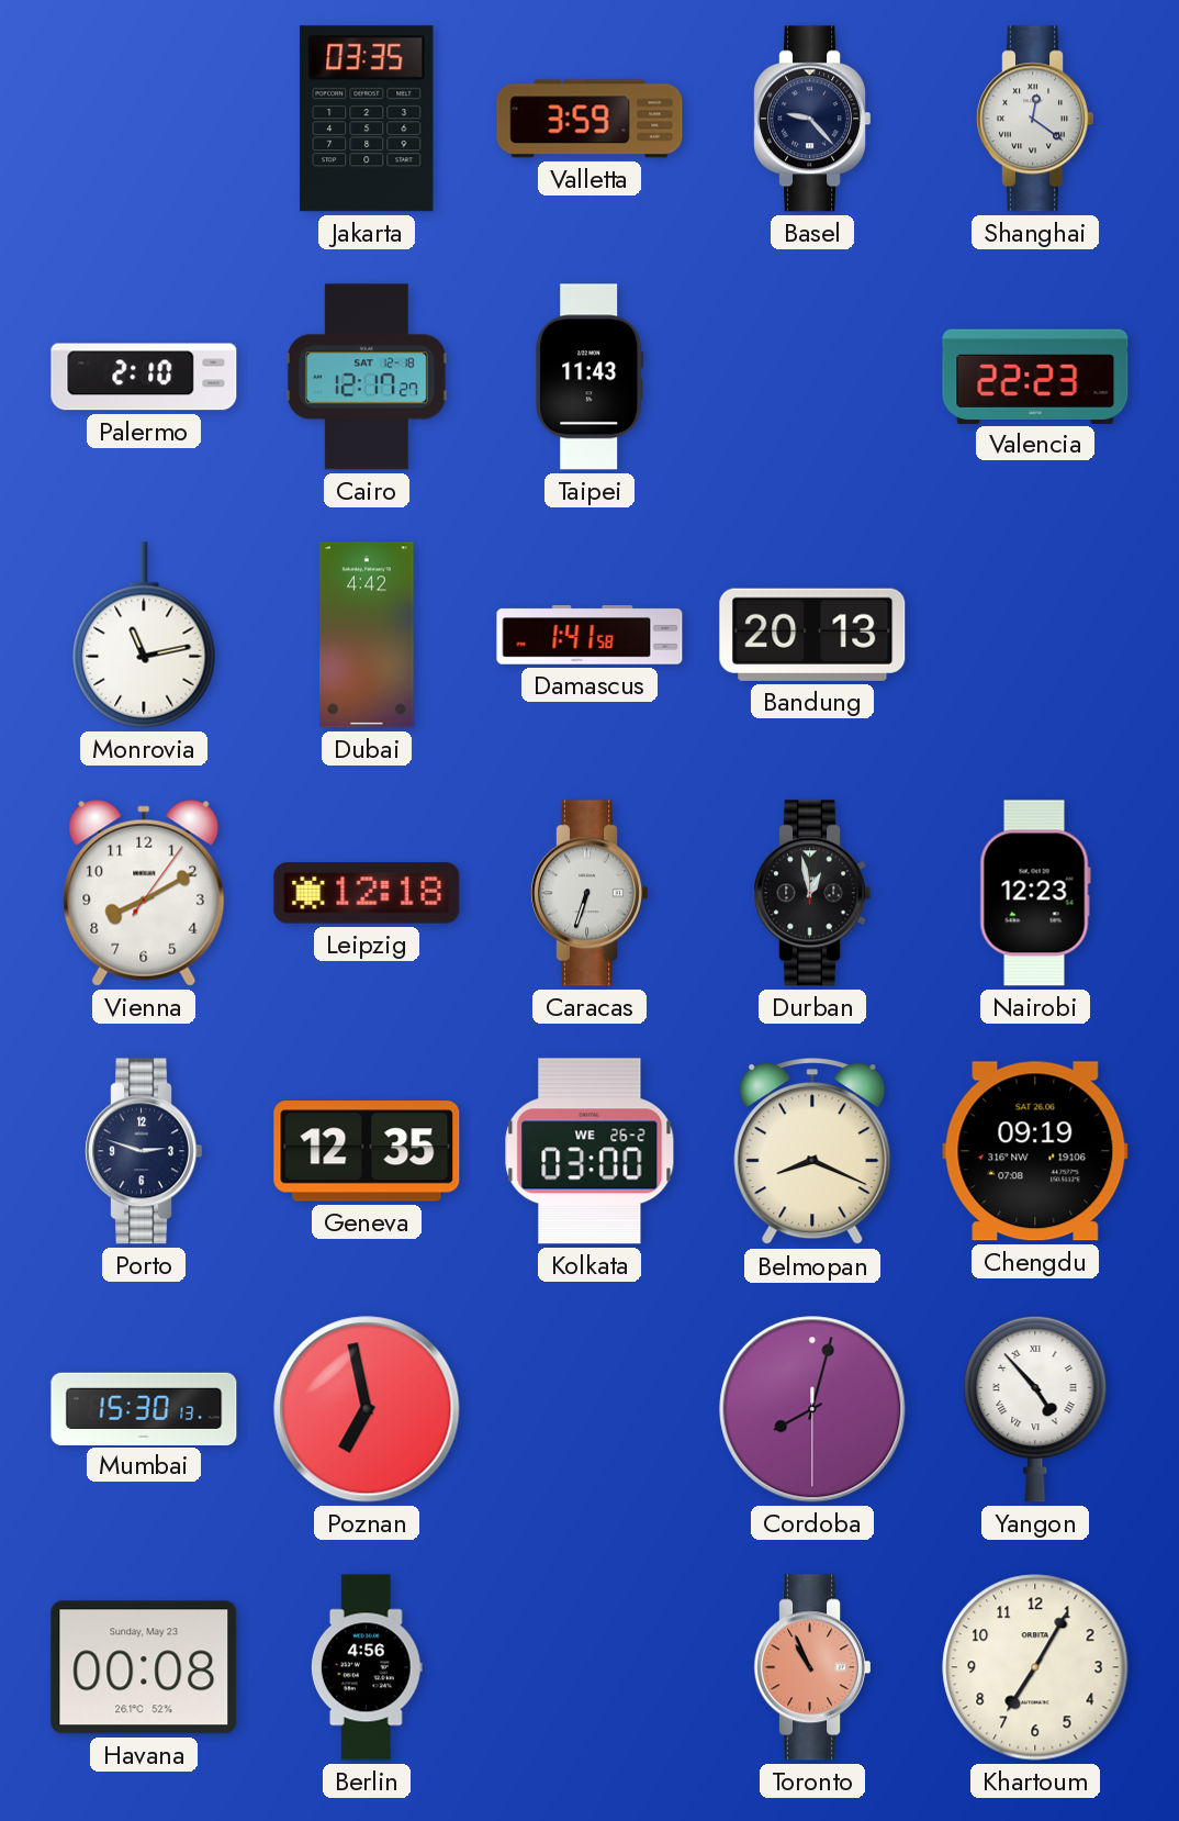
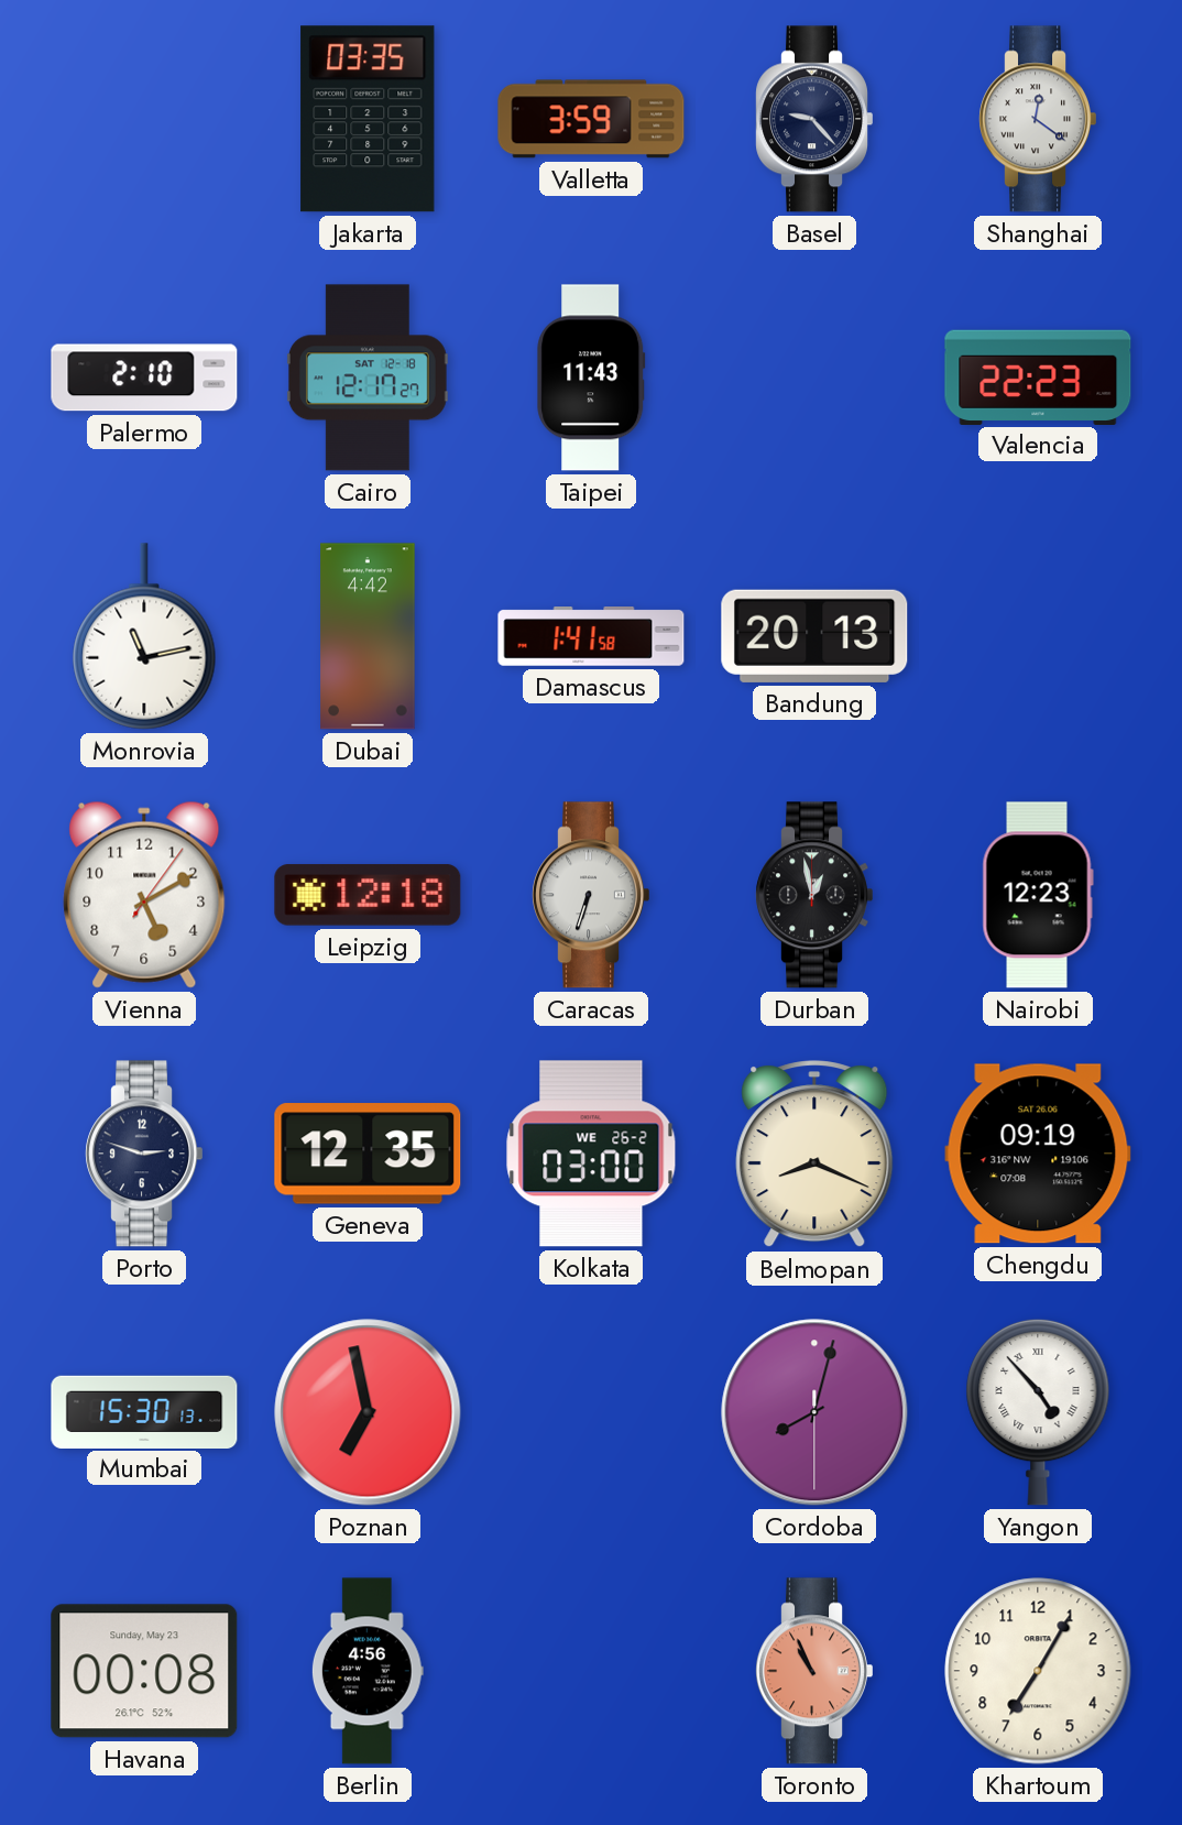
Vienna: 8:10 -> 5:10
